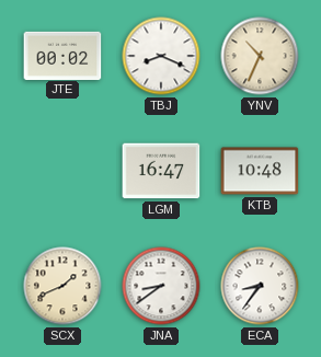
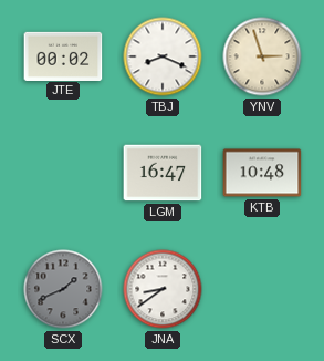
YNV: 10:34 -> 2:57
SCX dial: cream -> grey
ECA: 8:36 -> none
